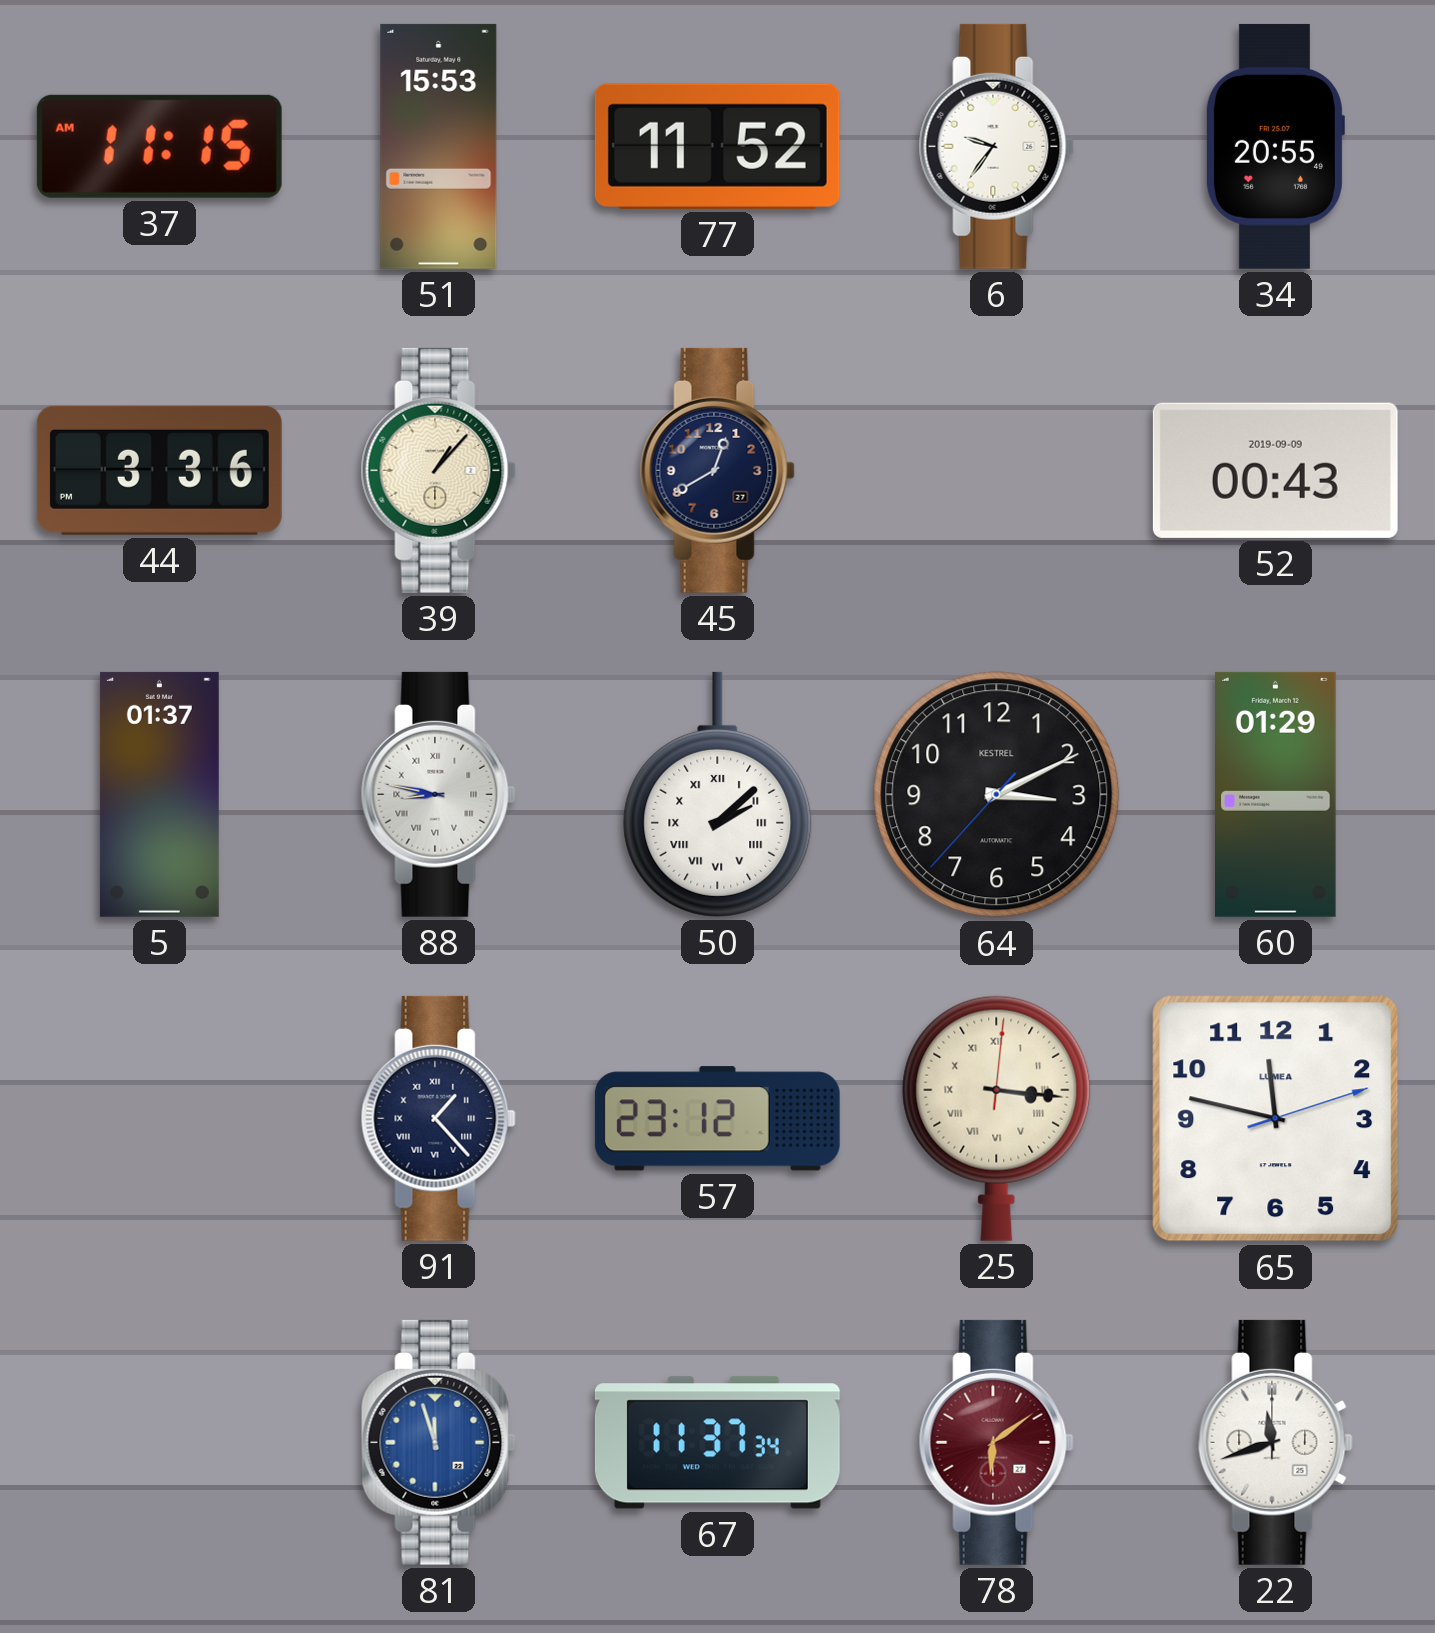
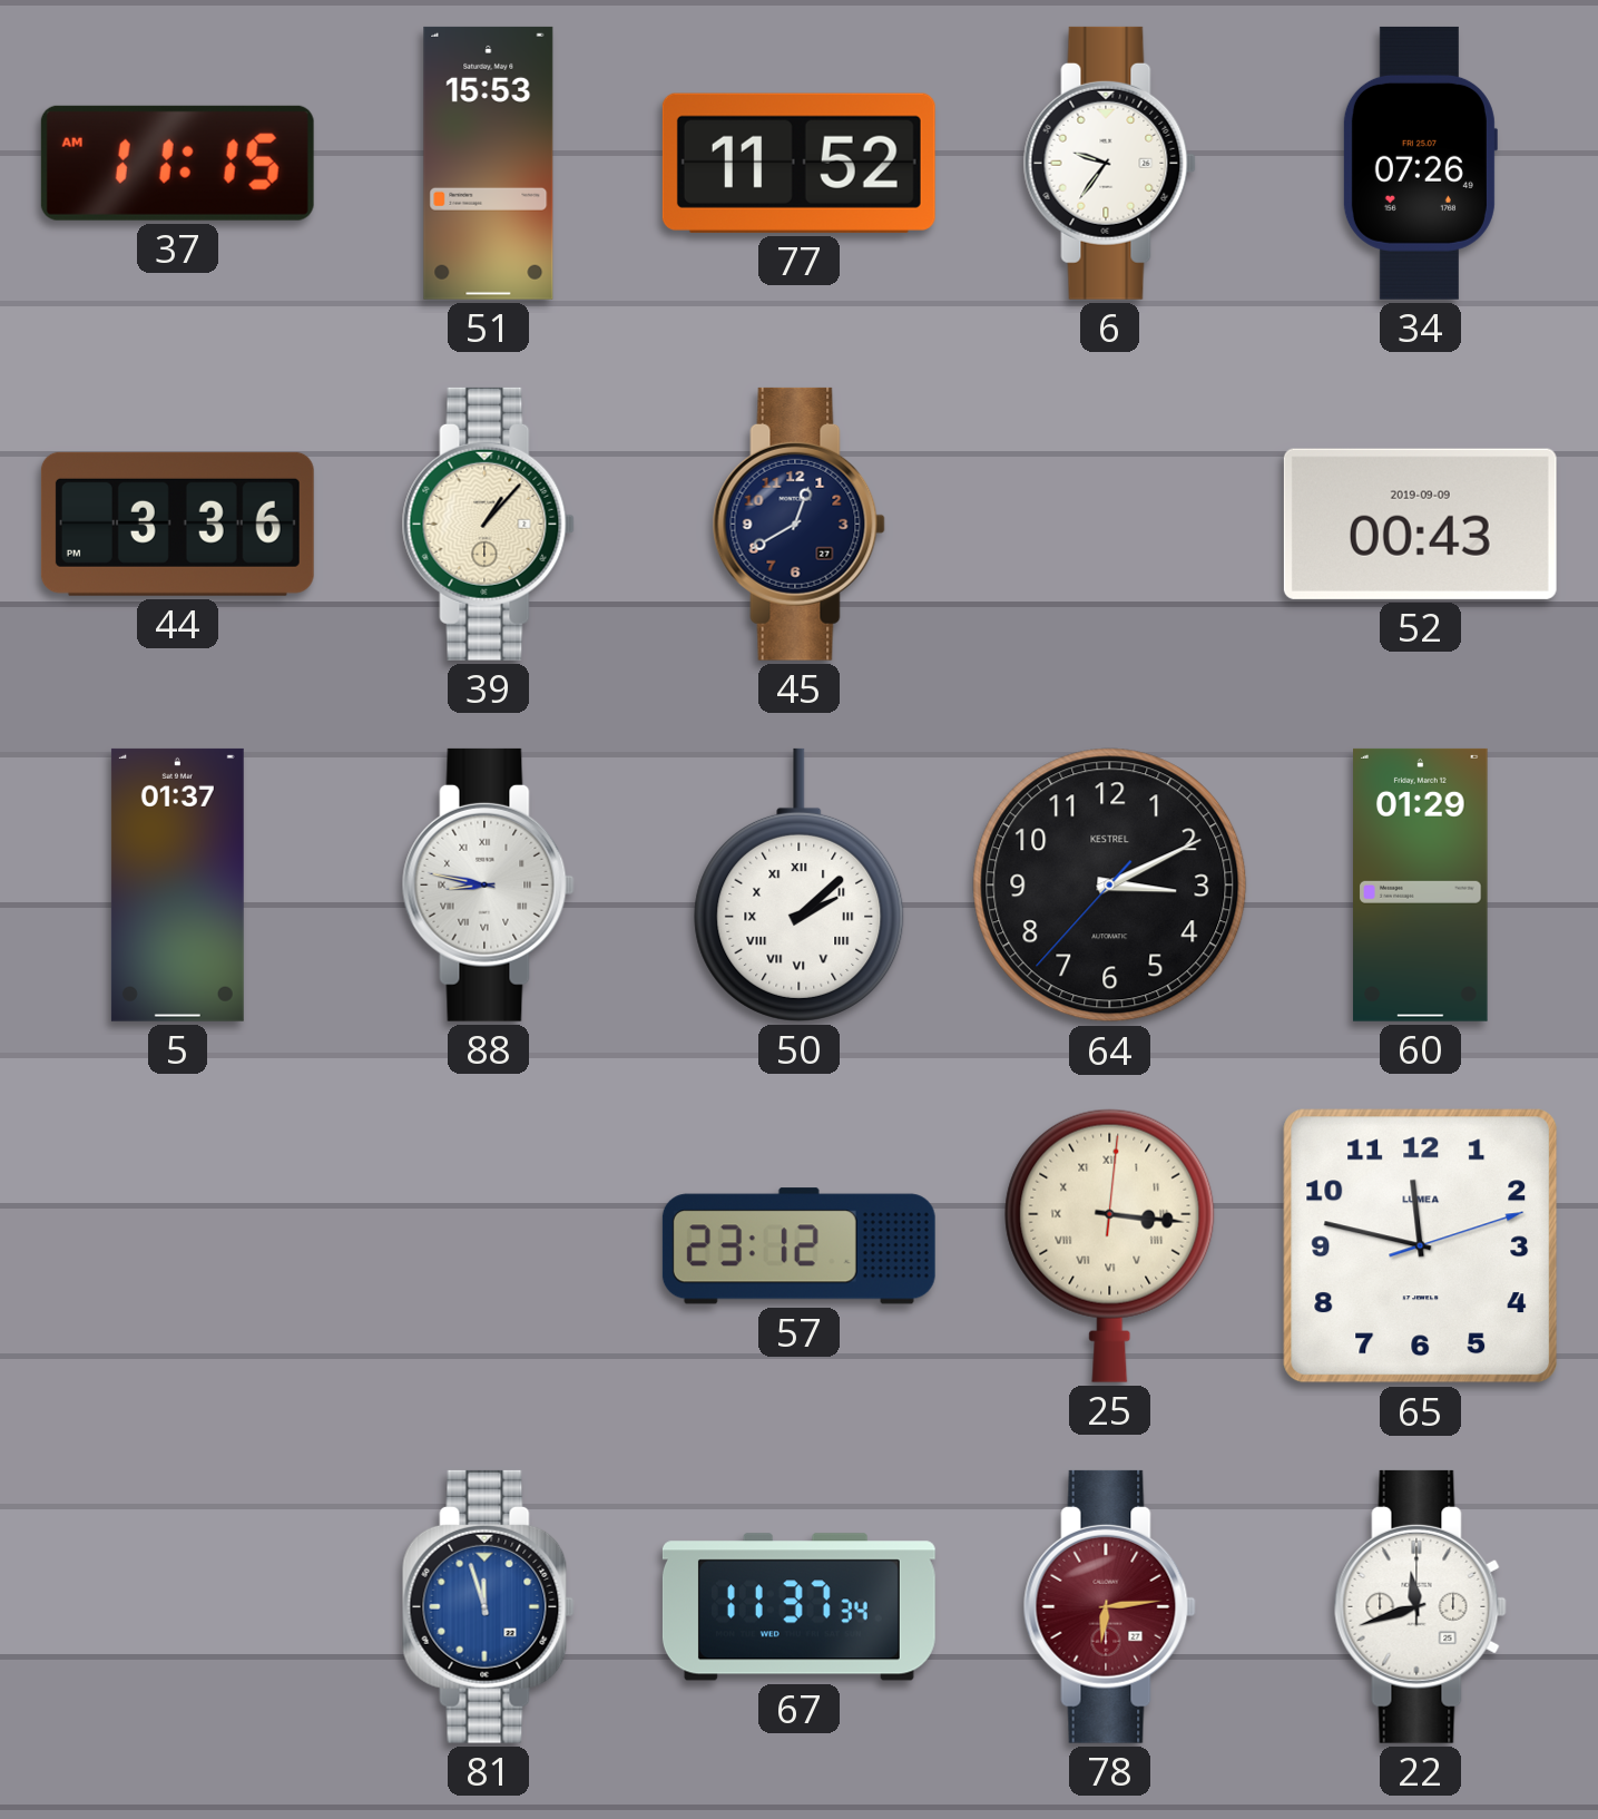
34: 20:55 -> 07:26
91: 1:23 -> none
78: 6:09 -> 6:14
